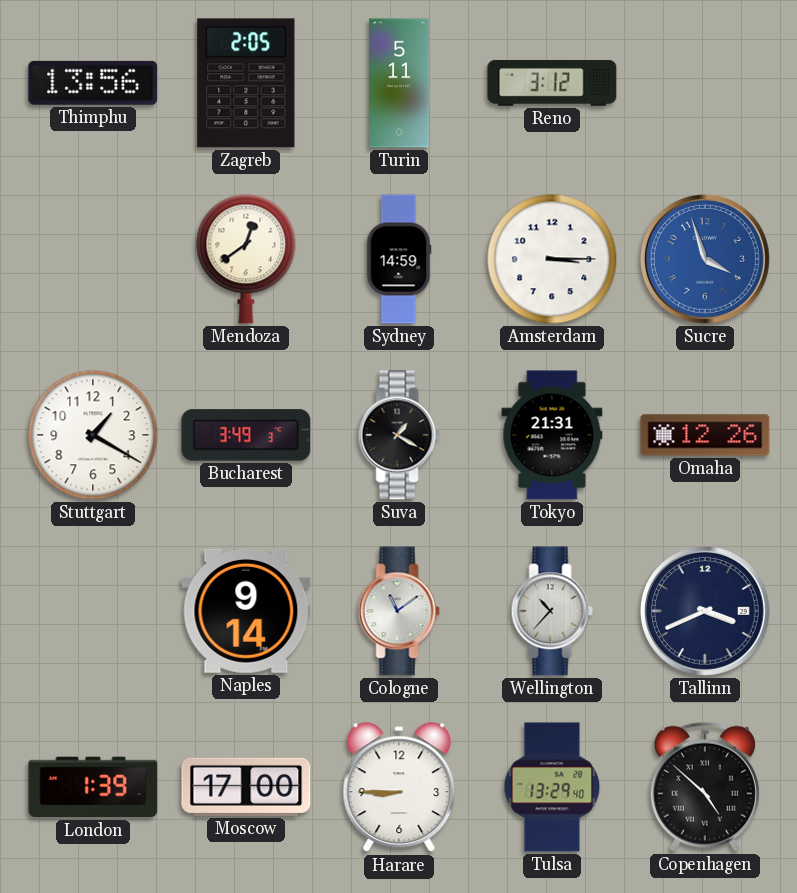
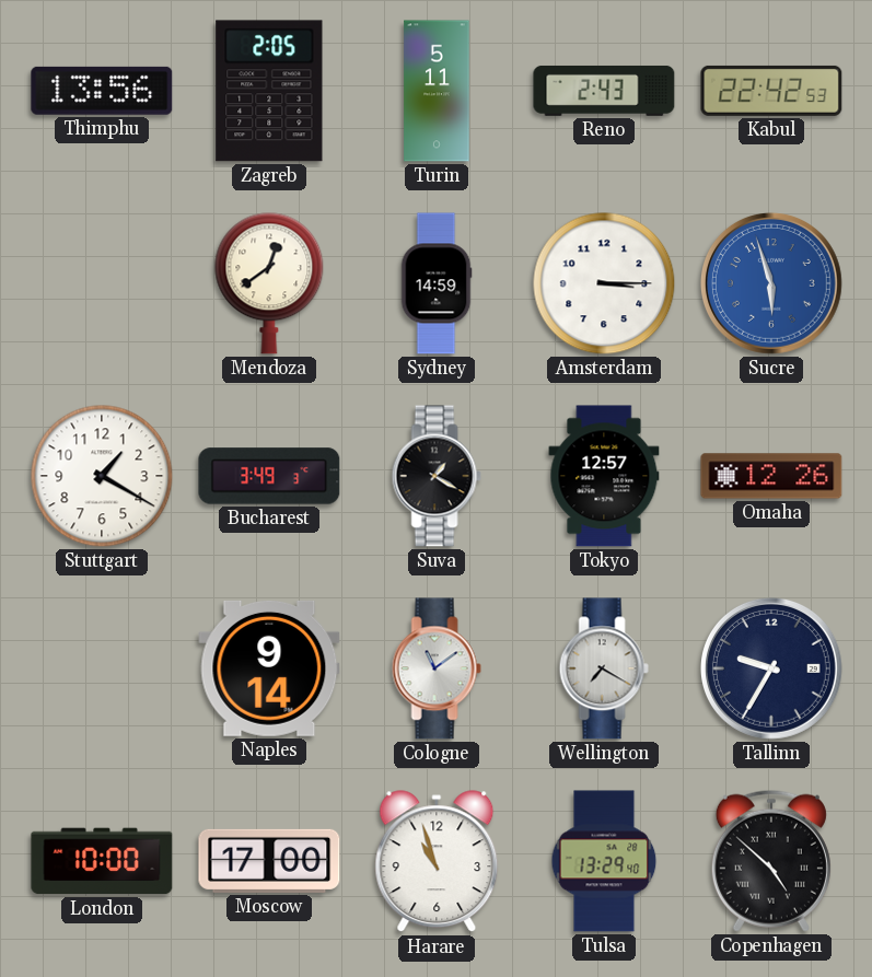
Reno: 3:12 -> 2:43
Kabul: none -> 22:42
Sucre: 3:57 -> 5:57
Tokyo: 21:31 -> 12:57
Wellington: 10:37 -> 7:20
Tallinn: 3:41 -> 9:35
London: 1:39 -> 10:00
Harare: 8:45 -> 10:57
